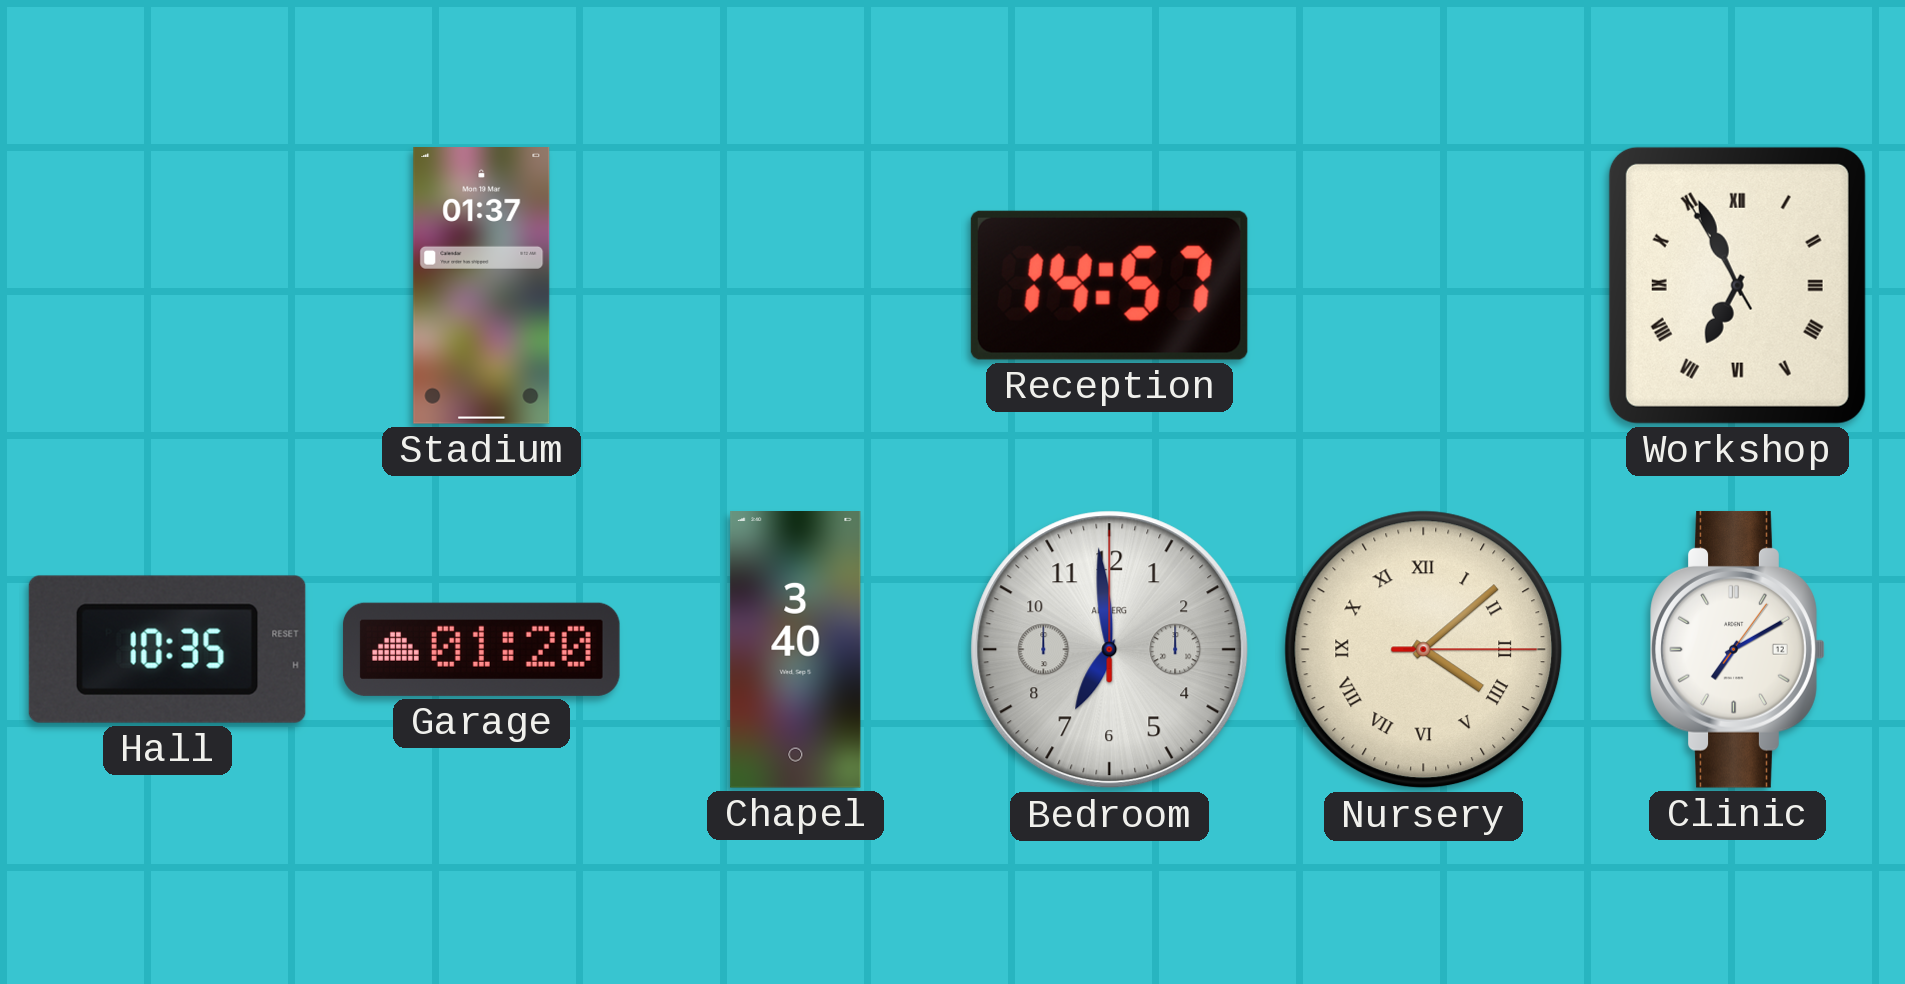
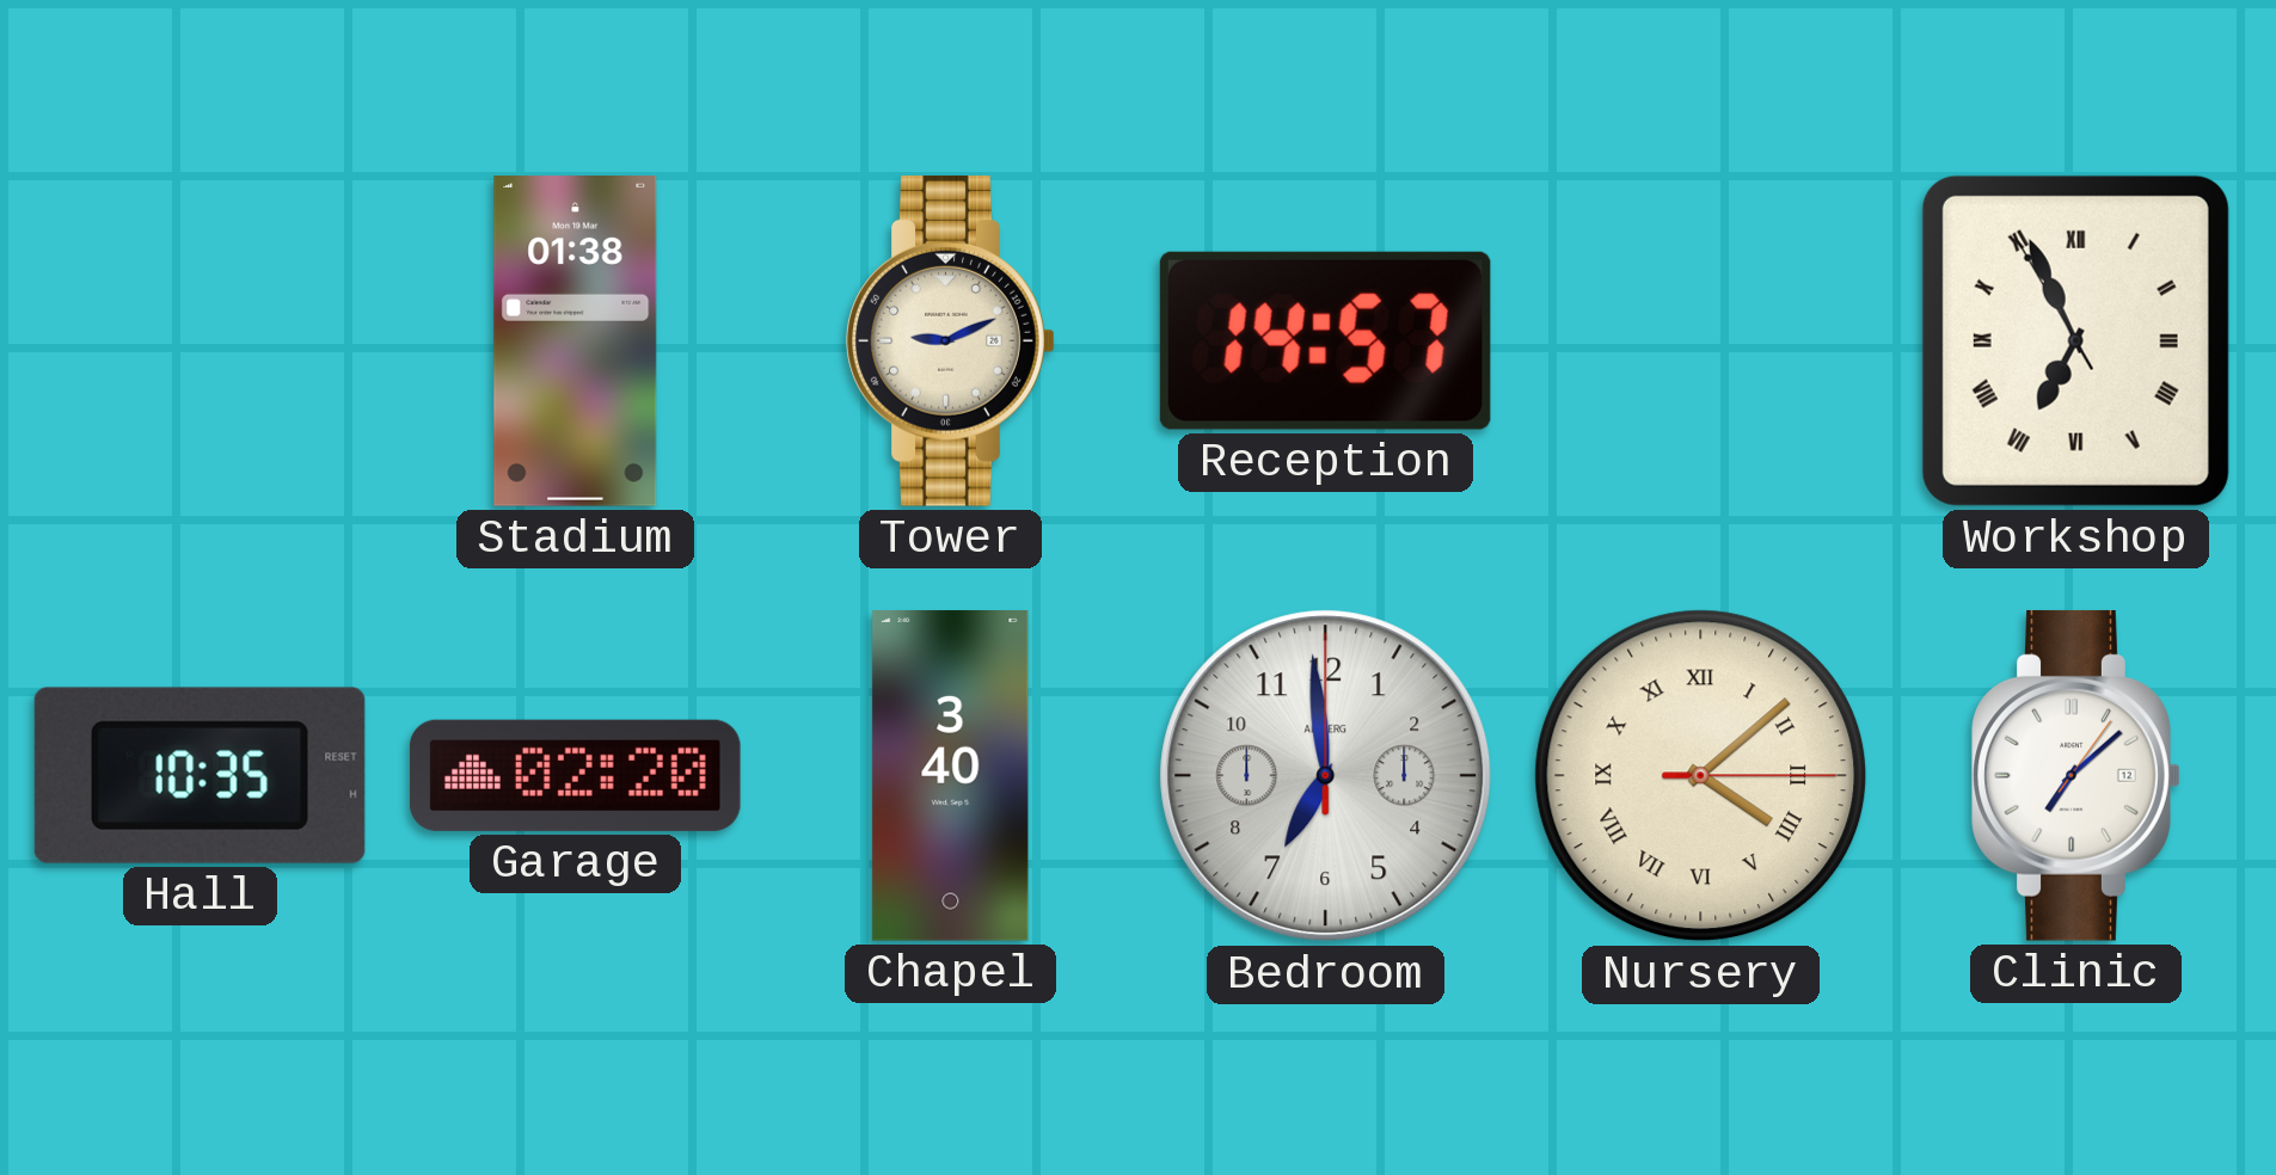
Stadium: 01:37 -> 01:38
Tower: none -> 9:11
Garage: 01:20 -> 02:20
Clinic: 7:10 -> 7:08
